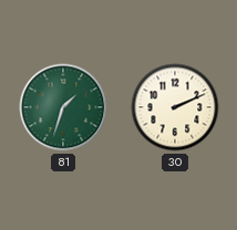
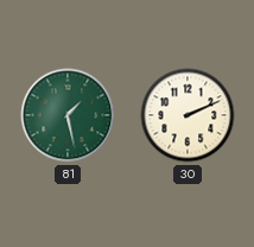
81: 1:33 -> 1:28
